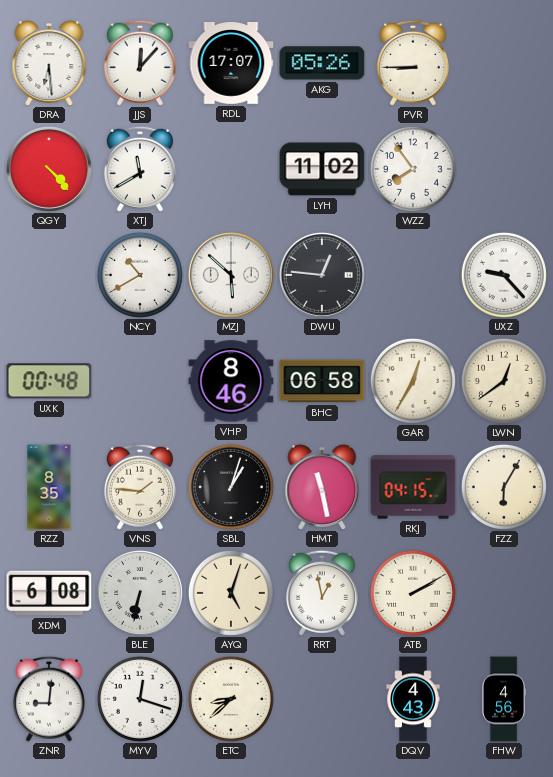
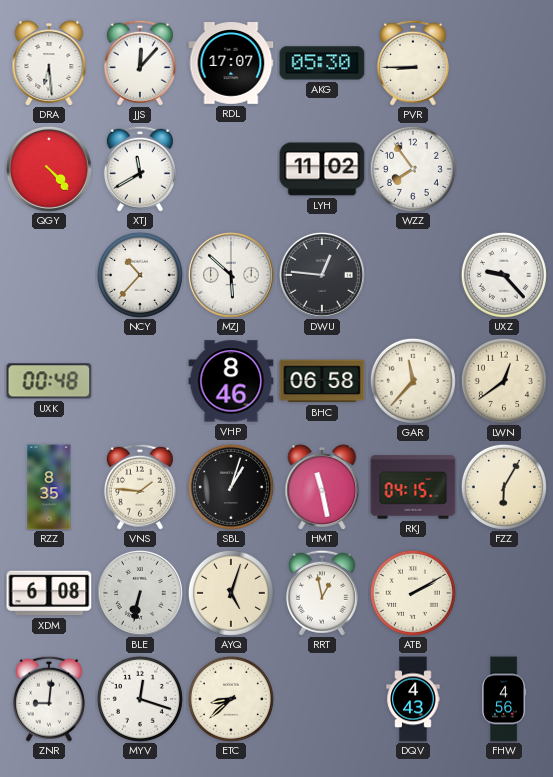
AKG: 05:26 -> 05:30
NCY: 10:40 -> 10:37
GAR: 12:35 -> 11:37
